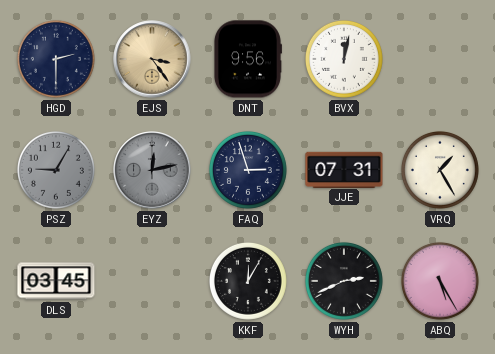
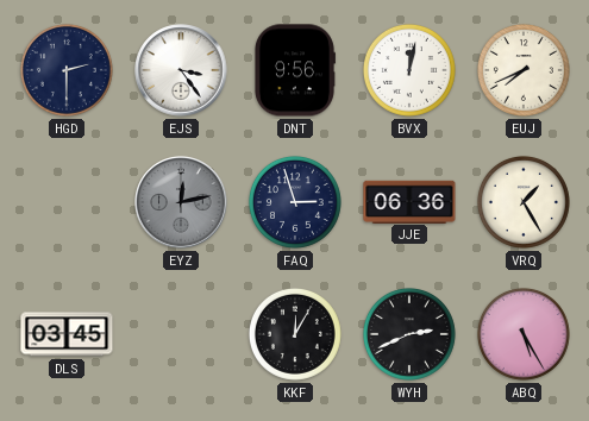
EJS dial: champagne -> white
EUJ: none -> 7:41
PSZ: 9:05 -> none
JJE: 07:31 -> 06:36
